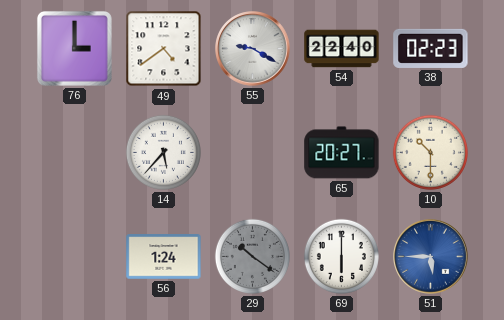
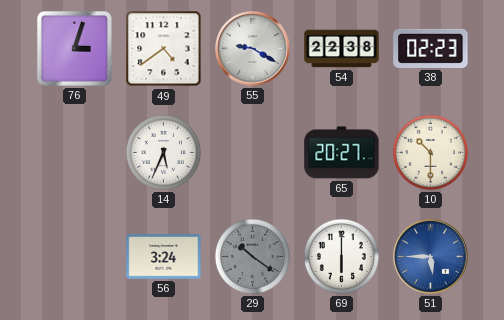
76: 3:00 -> 3:03
54: 22:40 -> 22:38
14: 5:37 -> 5:34
56: 1:24 -> 3:24
